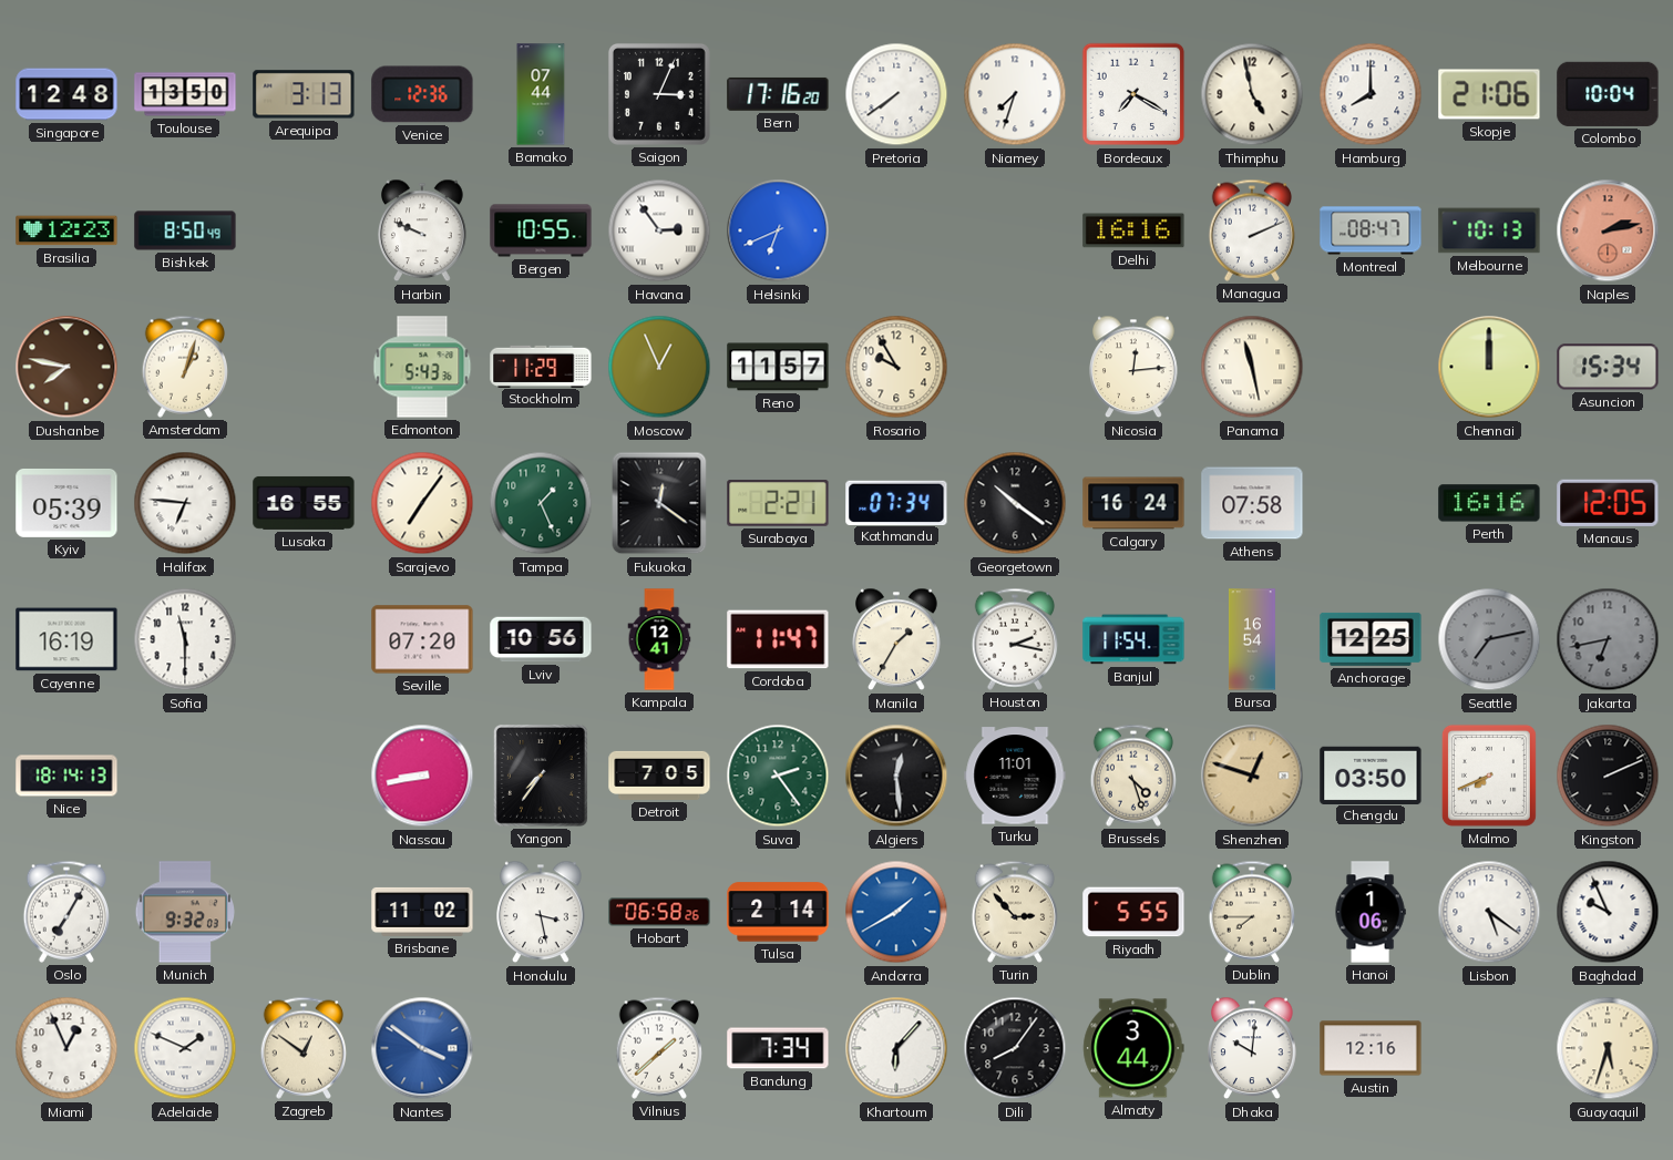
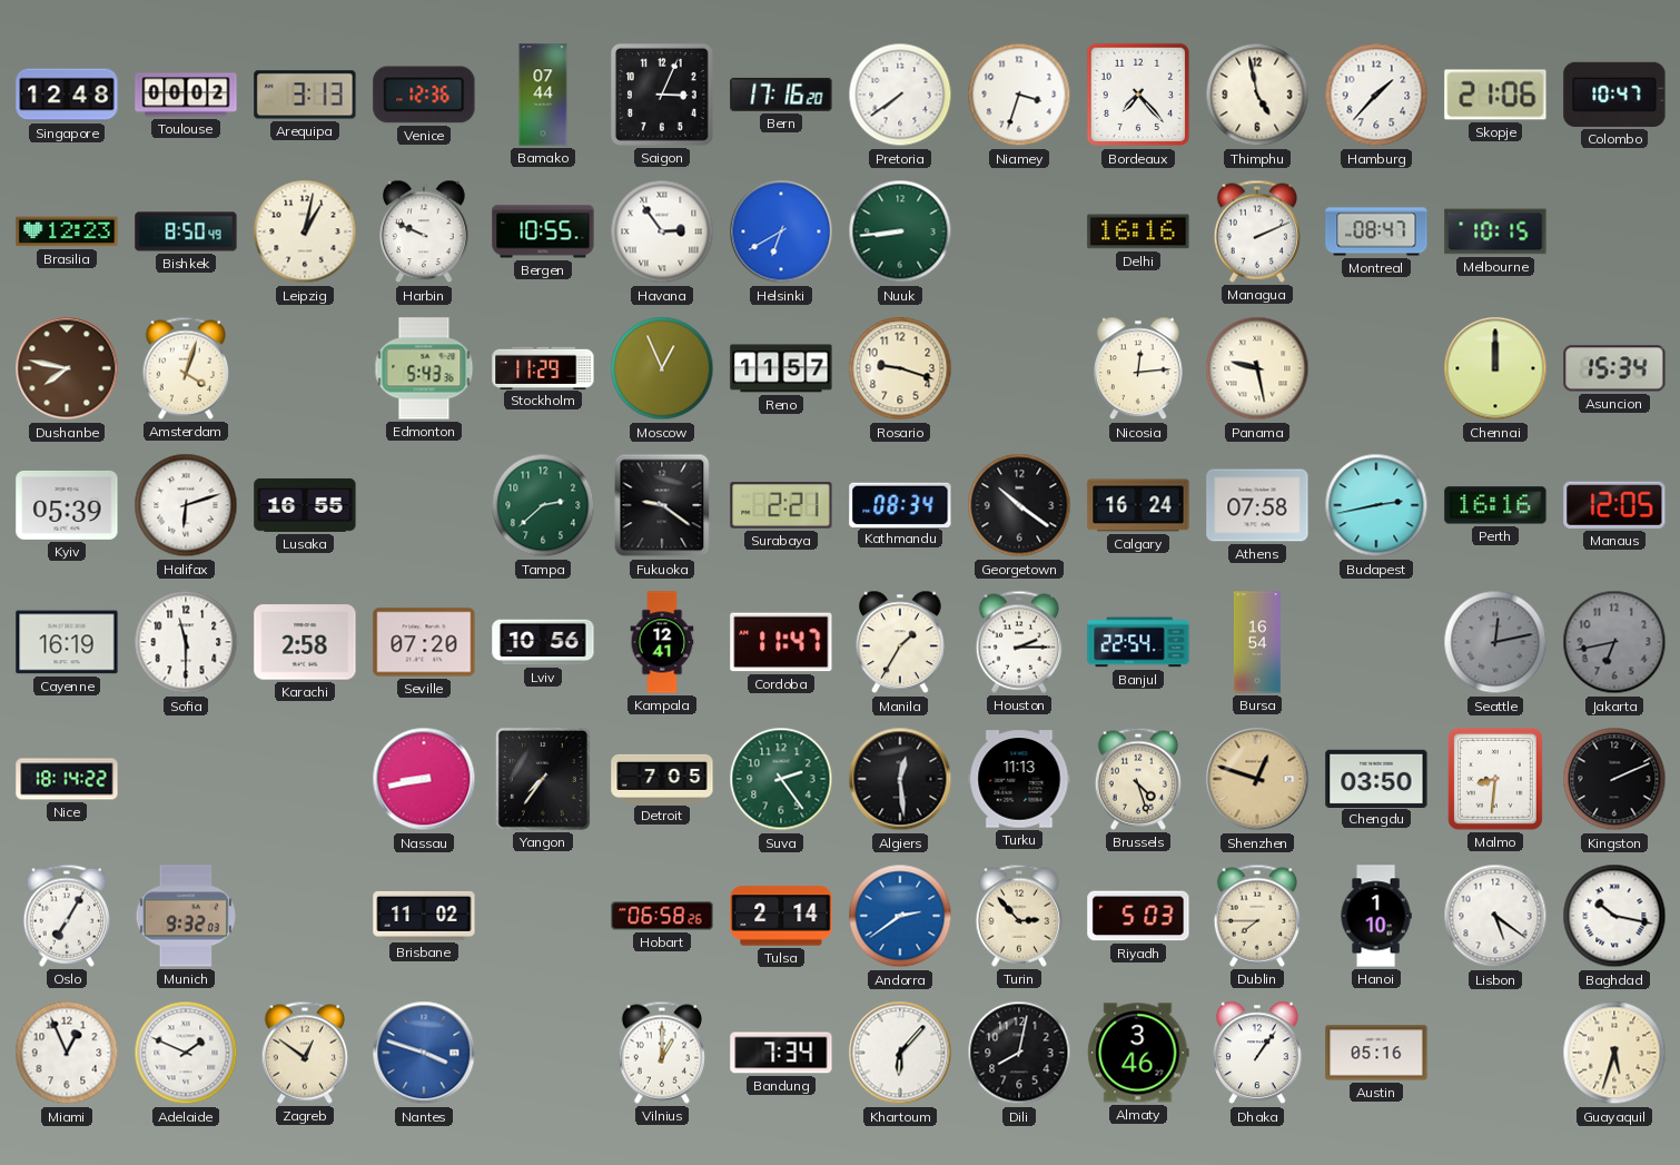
Toulouse: 13:50 -> 00:02
Niamey: 7:33 -> 3:33
Bordeaux: 7:20 -> 7:23
Hamburg: 8:00 -> 1:37
Colombo: 10:04 -> 10:47
Leipzig: none -> 1:02
Helsinki: 6:41 -> 6:40
Nuuk: none -> 8:44
Melbourne: 10:13 -> 10:15
Naples: 2:13 -> none
Amsterdam: 1:03 -> 4:03
Rosario: 9:55 -> 9:18
Panama: 11:28 -> 9:28
Halifax: 6:46 -> 6:12
Sarajevo: 7:06 -> none
Tampa: 1:26 -> 2:38
Fukuoka: 12:21 -> 9:21
Kathmandu: 07:34 -> 08:34
Budapest: none -> 2:43
Karachi: none -> 2:58
Houston: 2:17 -> 2:15
Banjul: 11:54 -> 22:54
Anchorage: 12:25 -> none
Seattle: 7:13 -> 12:13
Nice: 18:14:13 -> 18:14:22
Turku: 11:01 -> 11:13
Malmo: 7:41 -> 8:31
Honolulu: 3:28 -> none
Andorra: 1:40 -> 2:39
Riyadh: 5:55 -> 5:03
Hanoi: 1:06 -> 1:10
Baghdad: 9:56 -> 10:17
Nantes: 3:51 -> 3:48
Vilnius: 1:38 -> 1:00
Dili: 8:06 -> 8:02
Almaty: 3:44 -> 3:46
Dhaka: 10:01 -> 1:06
Austin: 12:16 -> 05:16
